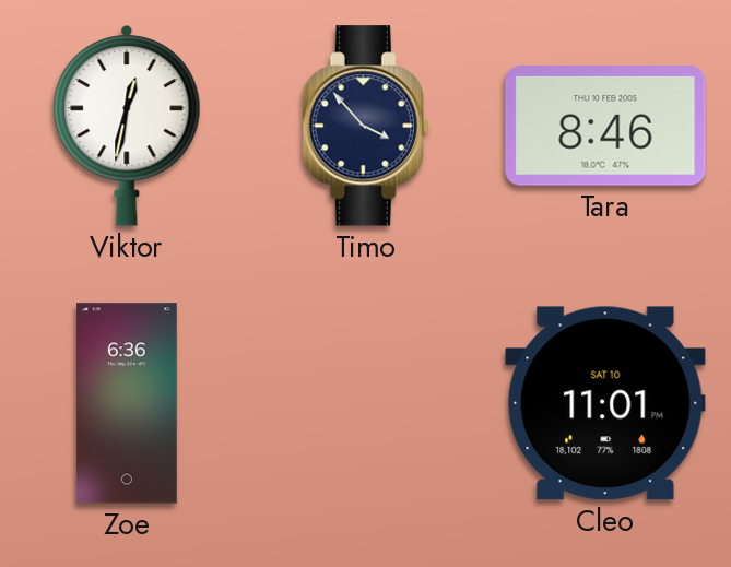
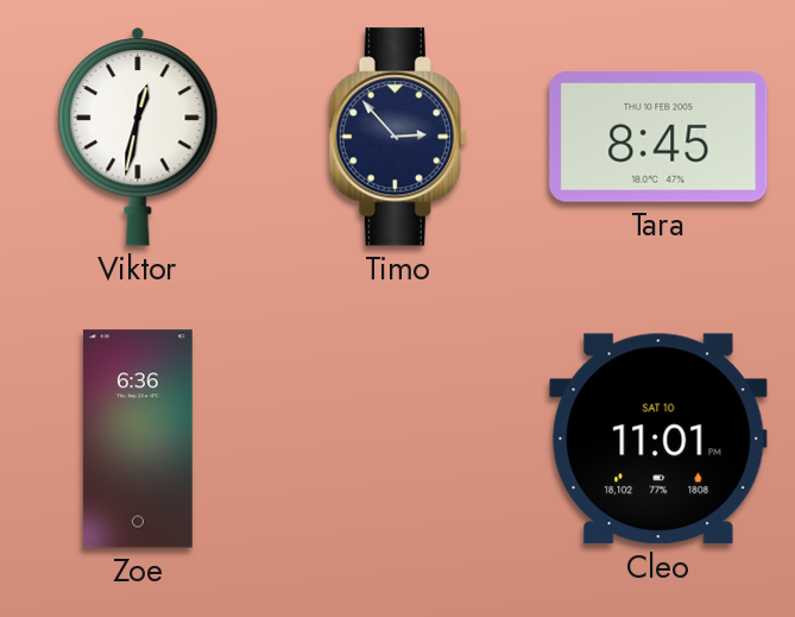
Timo: 3:53 -> 2:53
Tara: 8:46 -> 8:45
